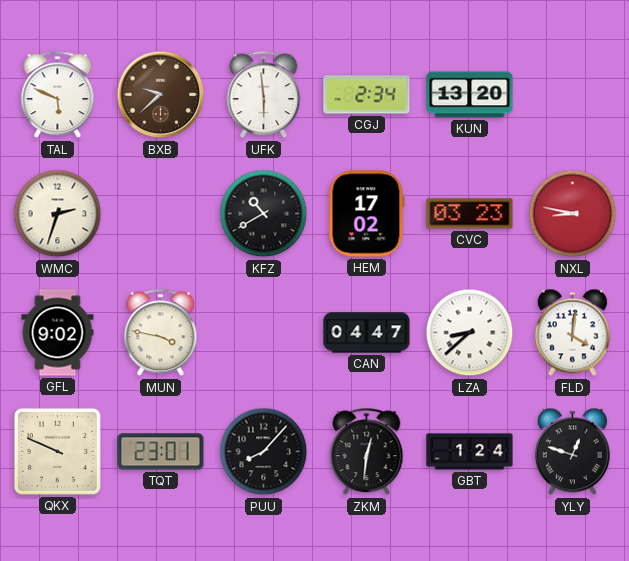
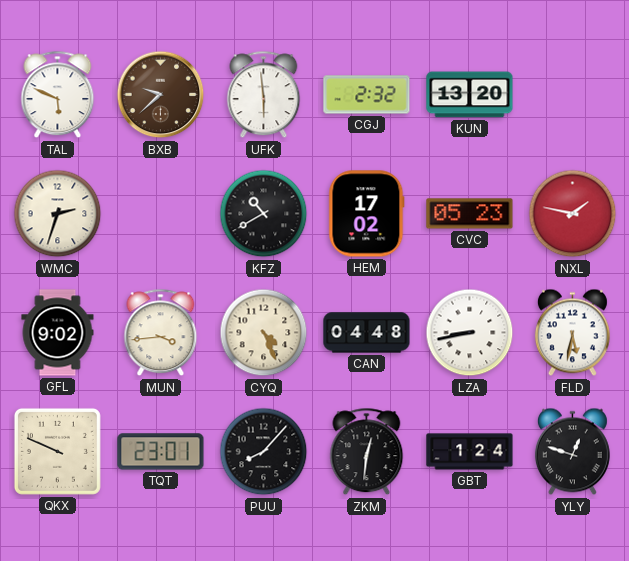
CGJ: 2:34 -> 2:32
CVC: 03:23 -> 05:23
NXL: 8:47 -> 1:47
MUN: 3:47 -> 3:44
CYQ: none -> 4:26
CAN: 04:47 -> 04:48
LZA: 8:38 -> 8:43
FLD: 4:01 -> 5:32
